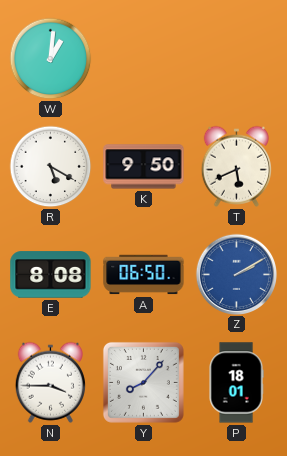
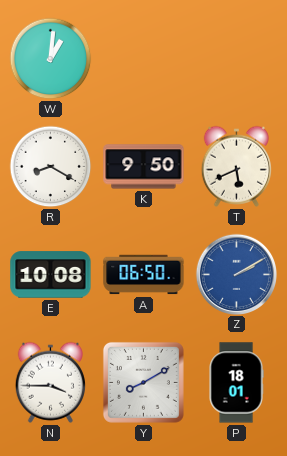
R: 5:20 -> 8:20
E: 8:08 -> 10:08
Y: 8:07 -> 8:10
